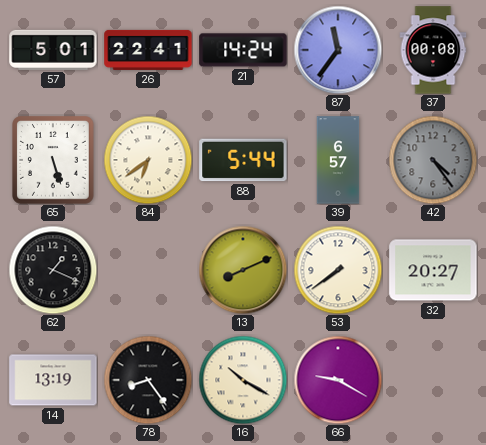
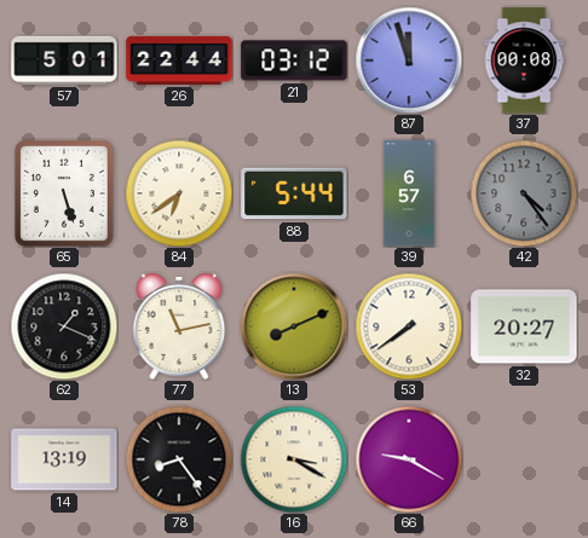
26: 22:41 -> 22:44
21: 14:24 -> 03:12
87: 11:36 -> 11:57
77: none -> 11:13
16: 10:20 -> 3:20
